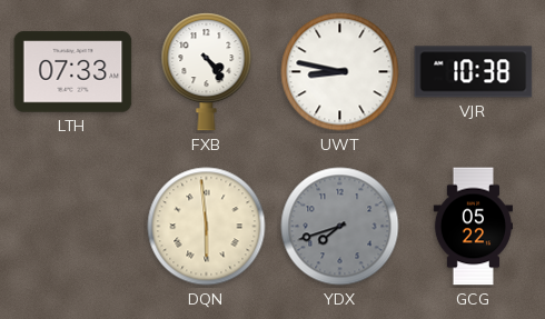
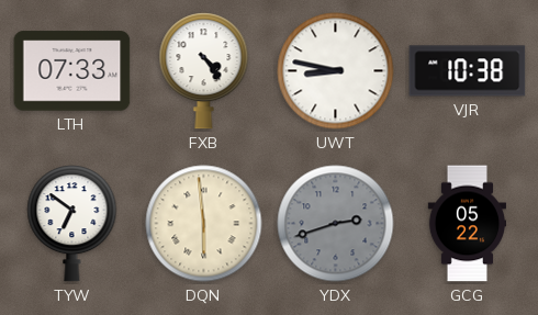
TYW: none -> 6:51
YDX: 7:42 -> 2:42
